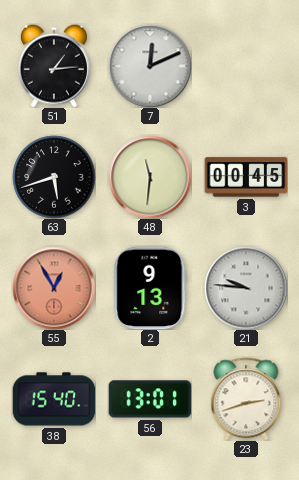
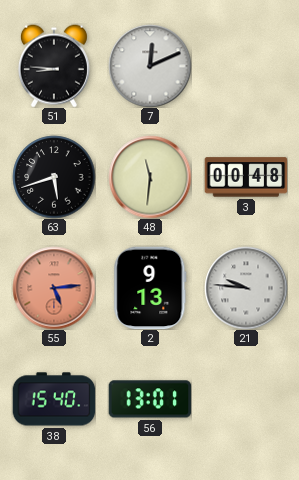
51: 1:14 -> 8:46
3: 00:45 -> 00:48
55: 12:55 -> 5:14
23: 2:42 -> none
